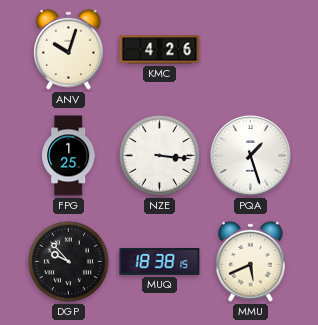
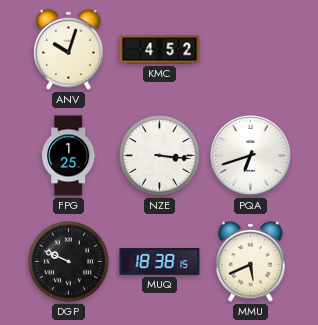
KMC: 4:26 -> 4:52
PQA: 1:27 -> 6:42
DGP: 9:53 -> 9:49
